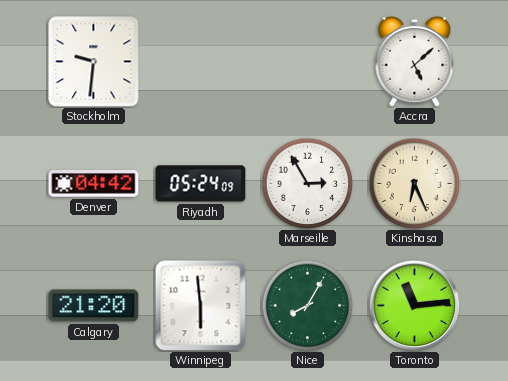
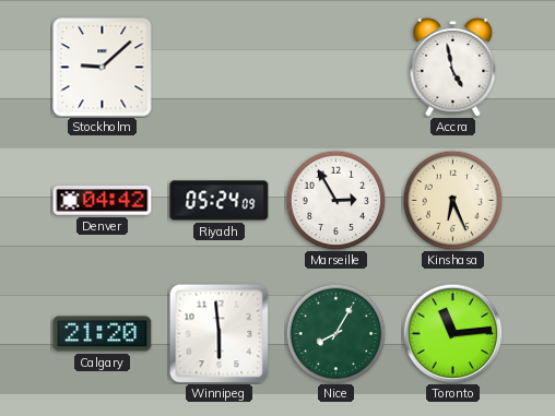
Stockholm: 9:31 -> 9:08
Accra: 5:08 -> 4:58
